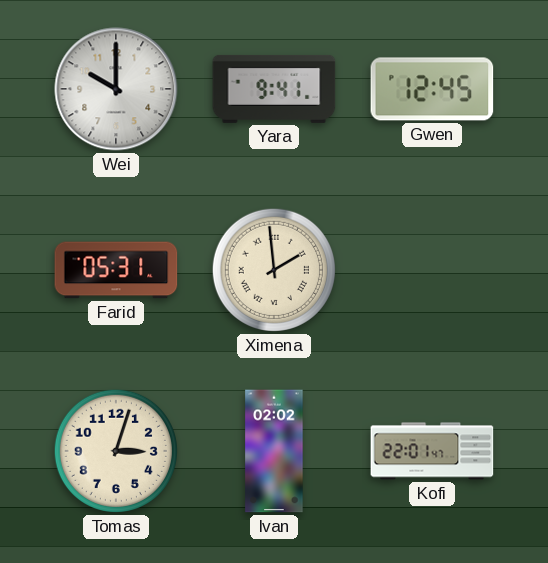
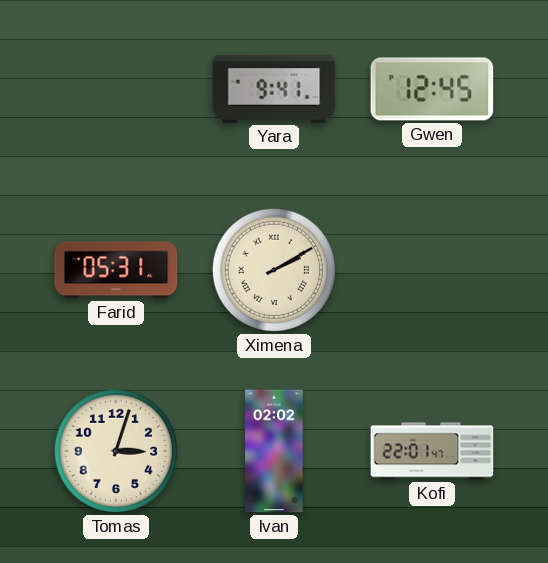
Wei: 10:00 -> none
Ximena: 1:59 -> 2:10
